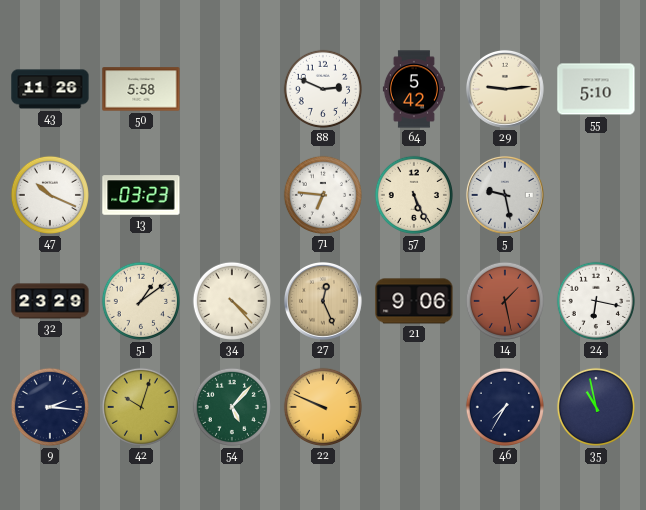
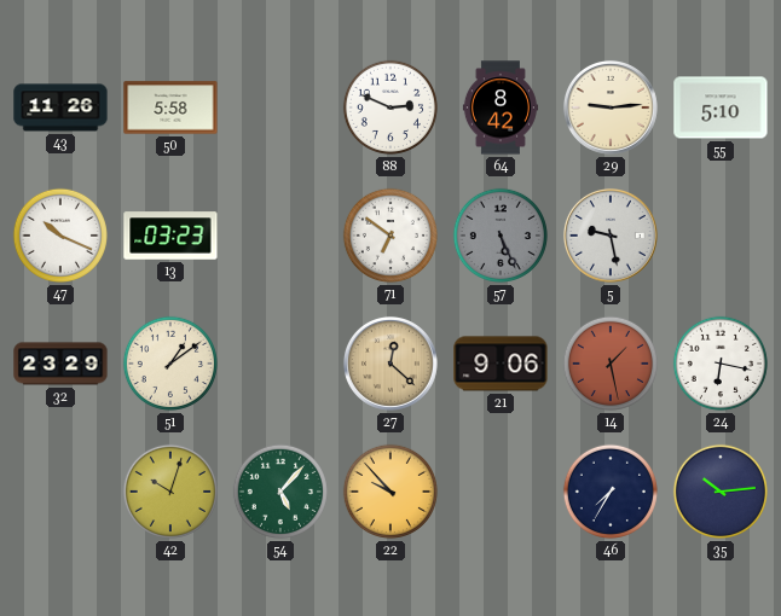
64: 5:42 -> 8:42
71: 6:46 -> 6:51
57 dial: cream -> grey
34: 4:23 -> none
27: 12:26 -> 12:22
9: 2:16 -> none
22: 9:49 -> 9:53
35: 10:58 -> 10:14
